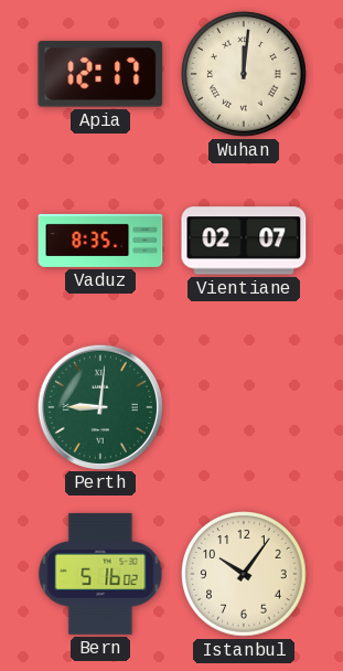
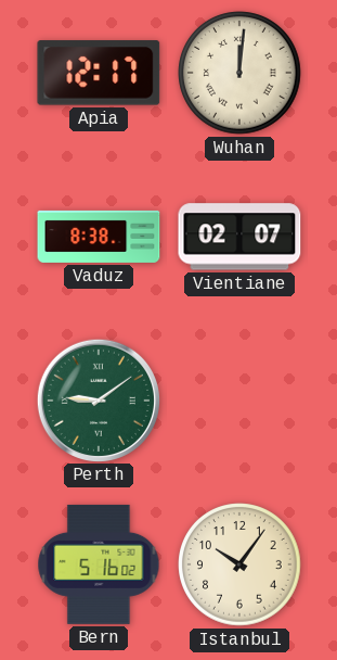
Vaduz: 8:35 -> 8:38
Perth: 9:01 -> 9:09
